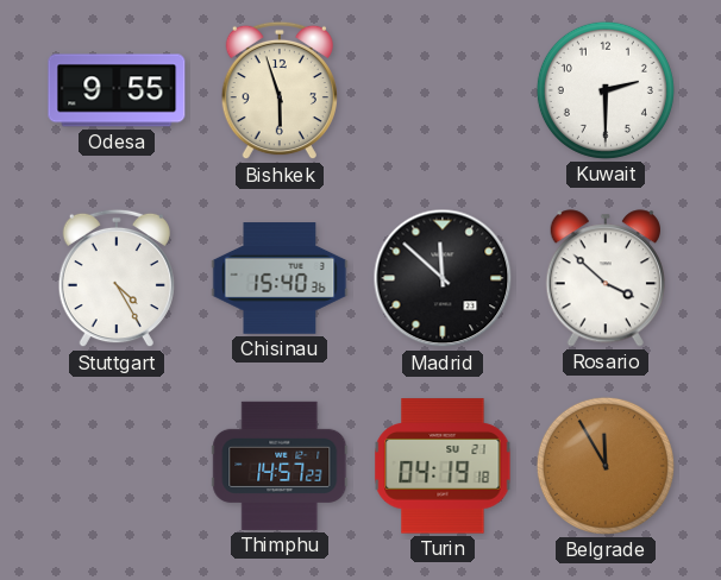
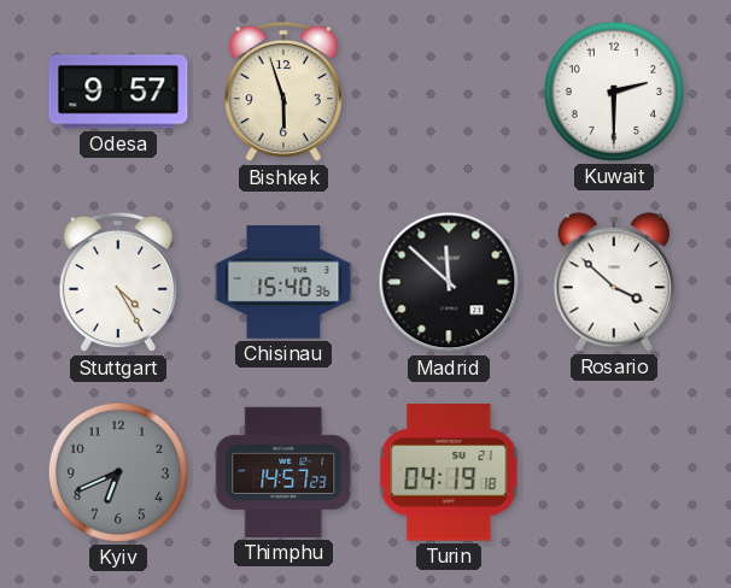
Odesa: 9:55 -> 9:57
Kyiv: none -> 6:41
Belgrade: 11:55 -> none
